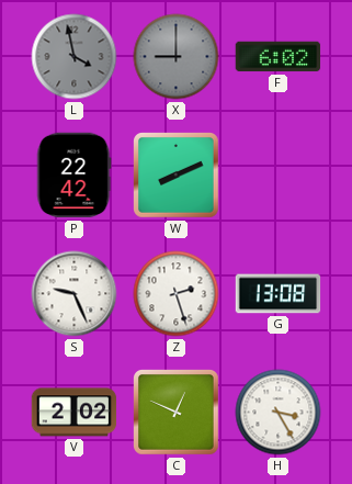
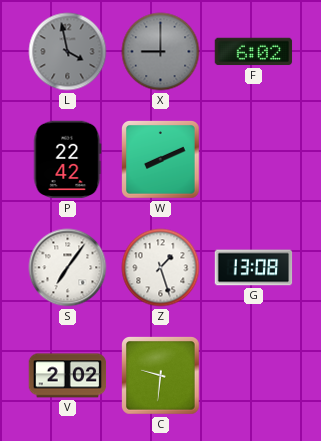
S: 9:26 -> 7:06
Z: 2:27 -> 1:27
C: 12:49 -> 9:31
H: 3:25 -> none
